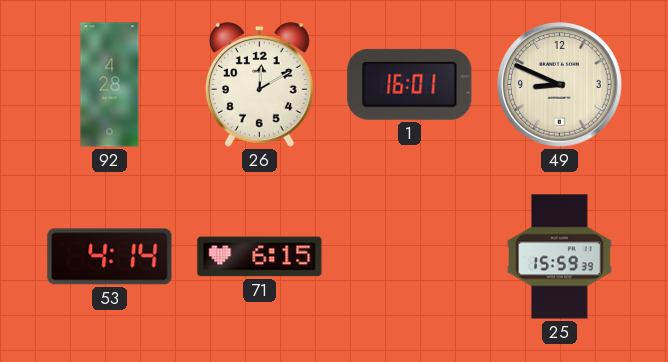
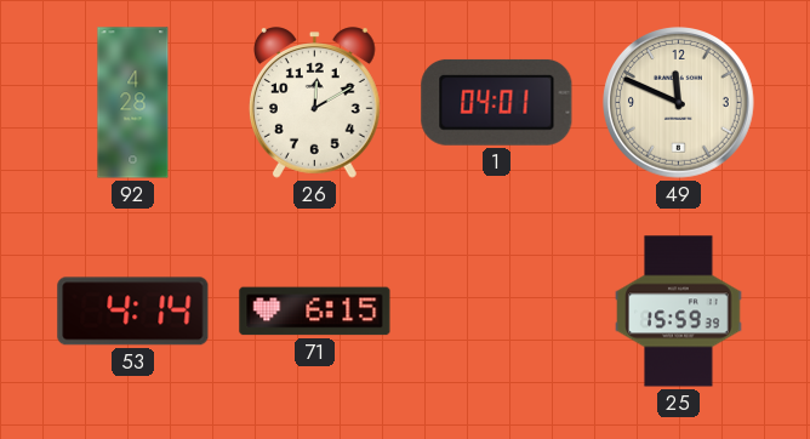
1: 16:01 -> 04:01
49: 8:49 -> 11:49
